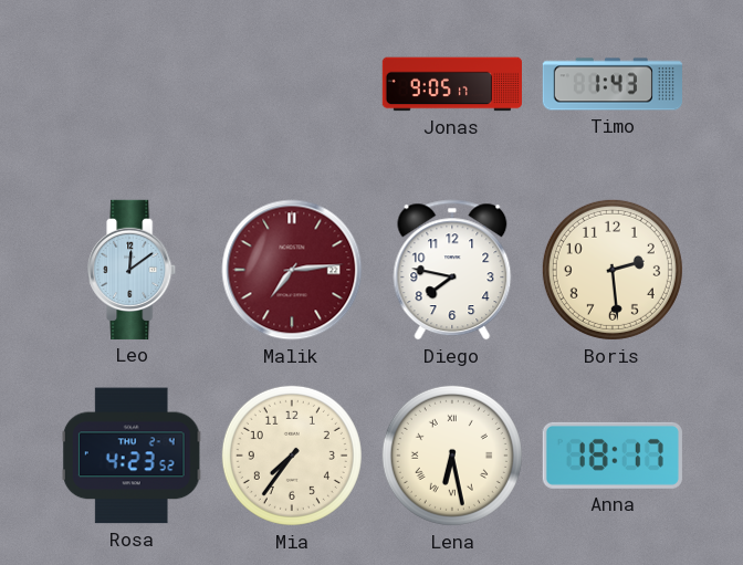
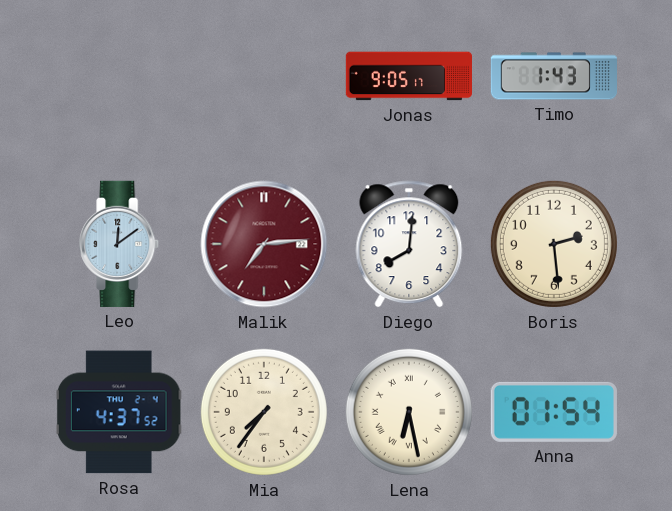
Diego: 7:47 -> 8:01
Rosa: 4:23 -> 4:37
Anna: 18:17 -> 01:54
